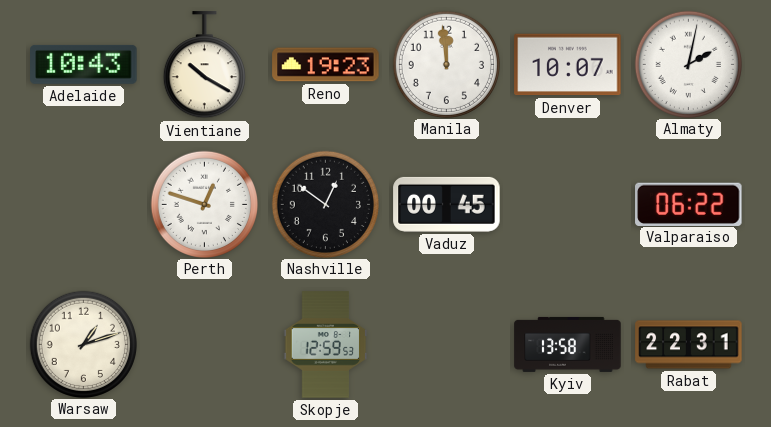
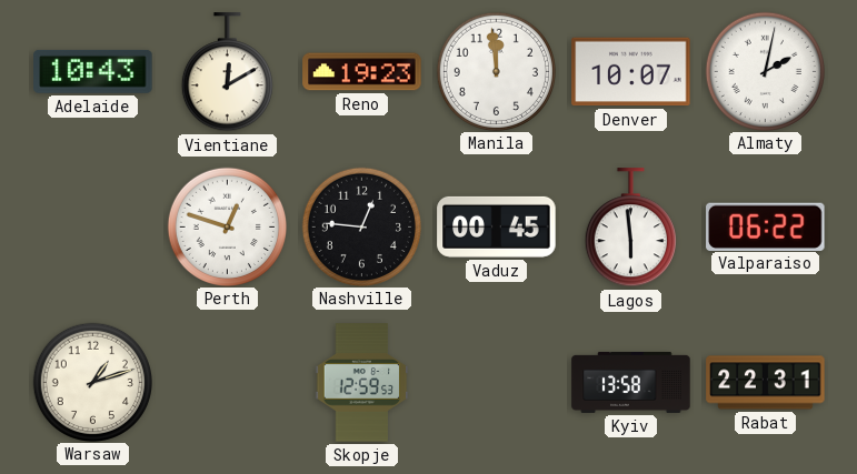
Vientiane: 10:20 -> 12:10
Nashville: 12:51 -> 12:46
Lagos: none -> 5:59
